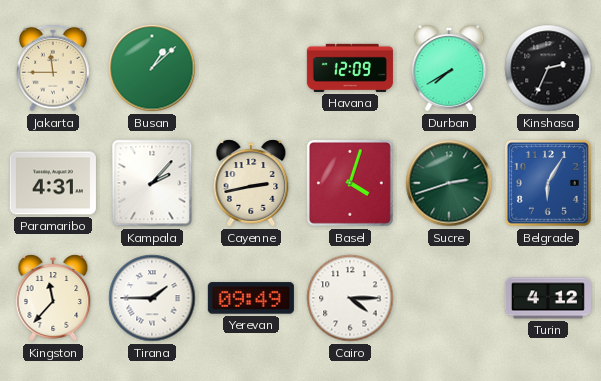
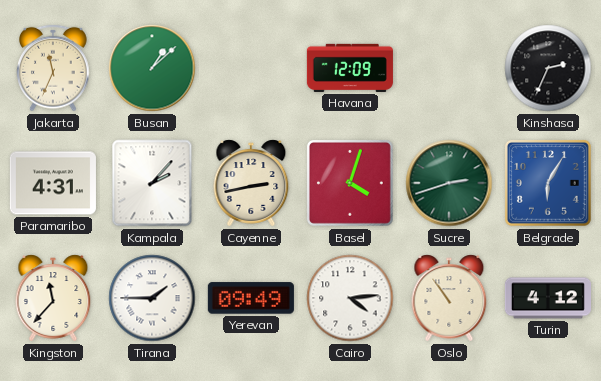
Jakarta: 11:45 -> 11:34
Durban: 7:40 -> none
Cairo: 4:15 -> 4:14
Oslo: none -> 10:54
